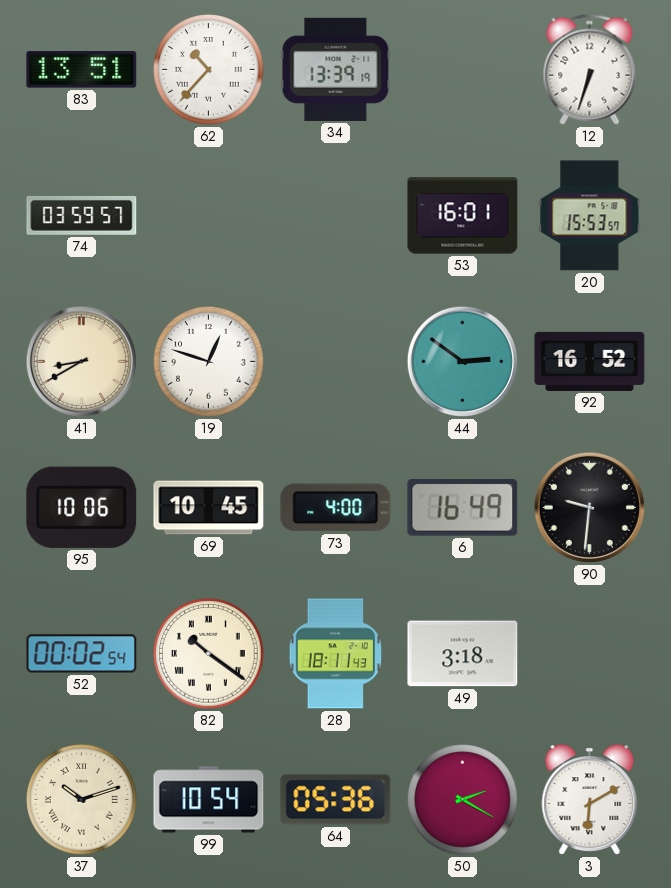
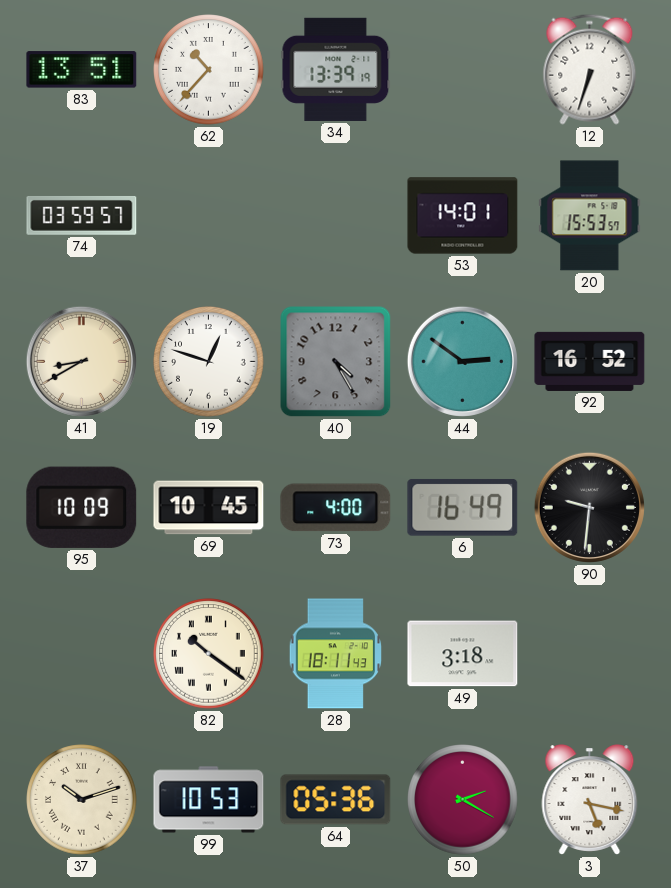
53: 16:01 -> 14:01
40: none -> 4:25
95: 10:06 -> 10:09
52: 00:02 -> none
99: 10:54 -> 10:53
3: 6:10 -> 5:17
